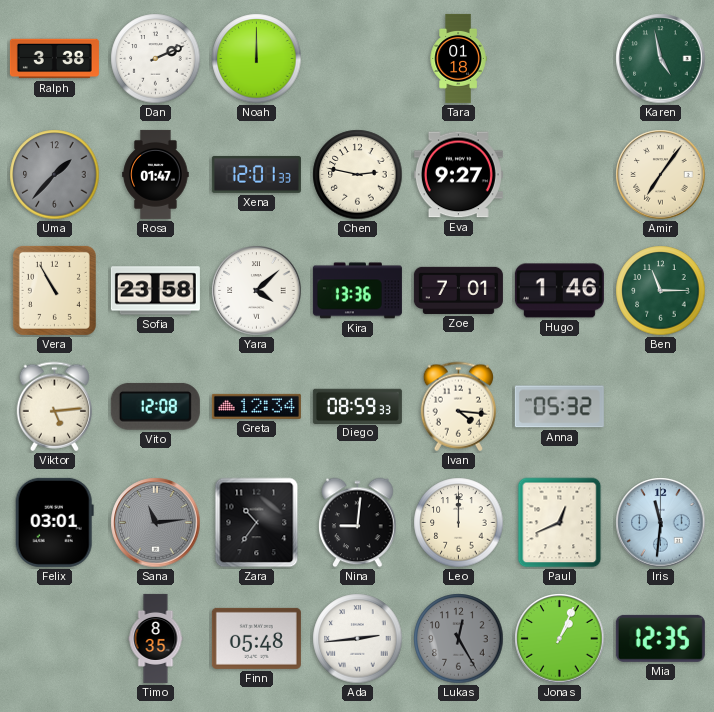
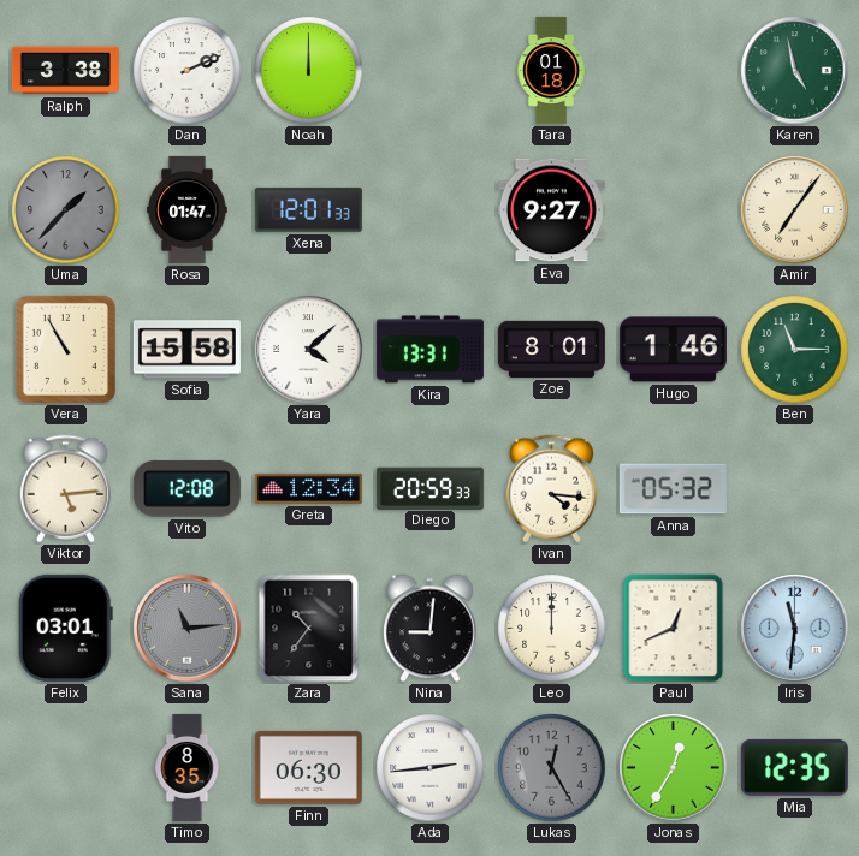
Chen: 2:47 -> none
Sofia: 23:58 -> 15:58
Kira: 13:36 -> 13:31
Zoe: 7:01 -> 8:01
Diego: 08:59 -> 20:59
Finn: 05:48 -> 06:30
Jonas: 1:04 -> 12:35
